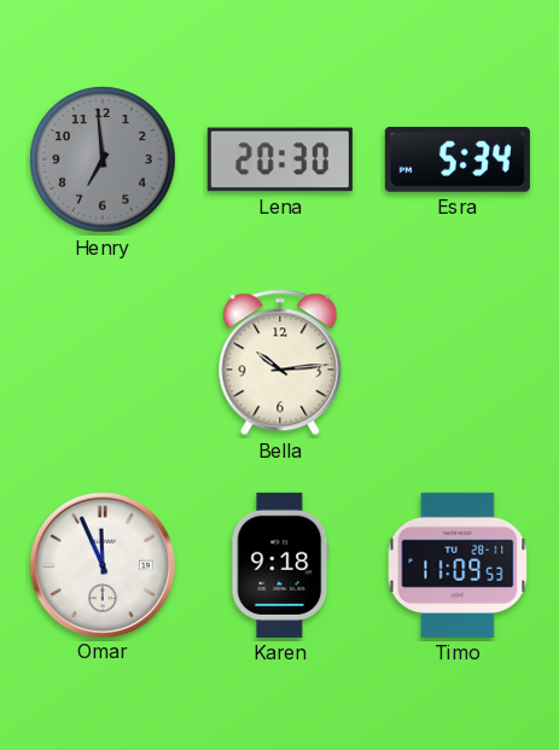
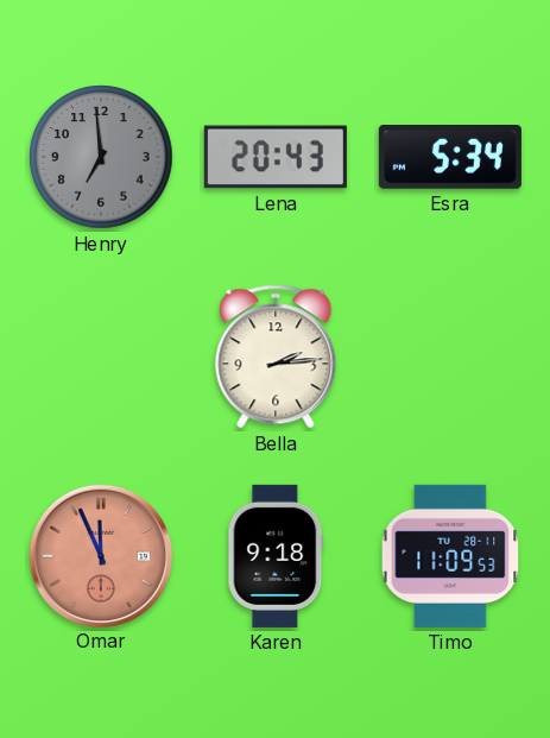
Lena: 20:30 -> 20:43
Bella: 10:14 -> 2:14
Omar dial: white -> salmon
